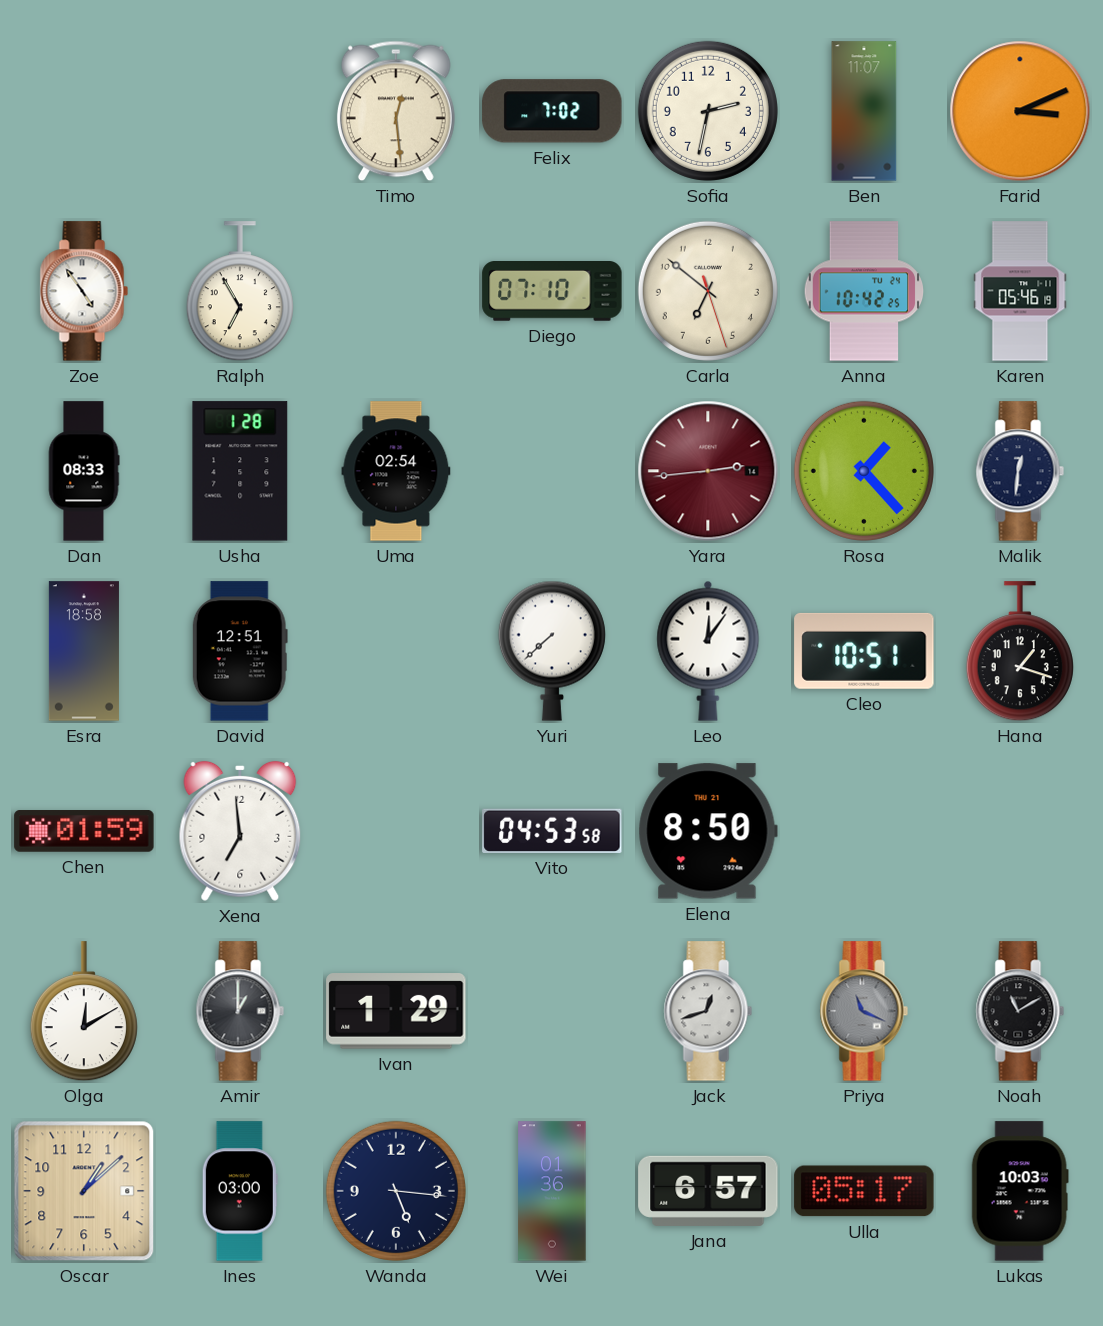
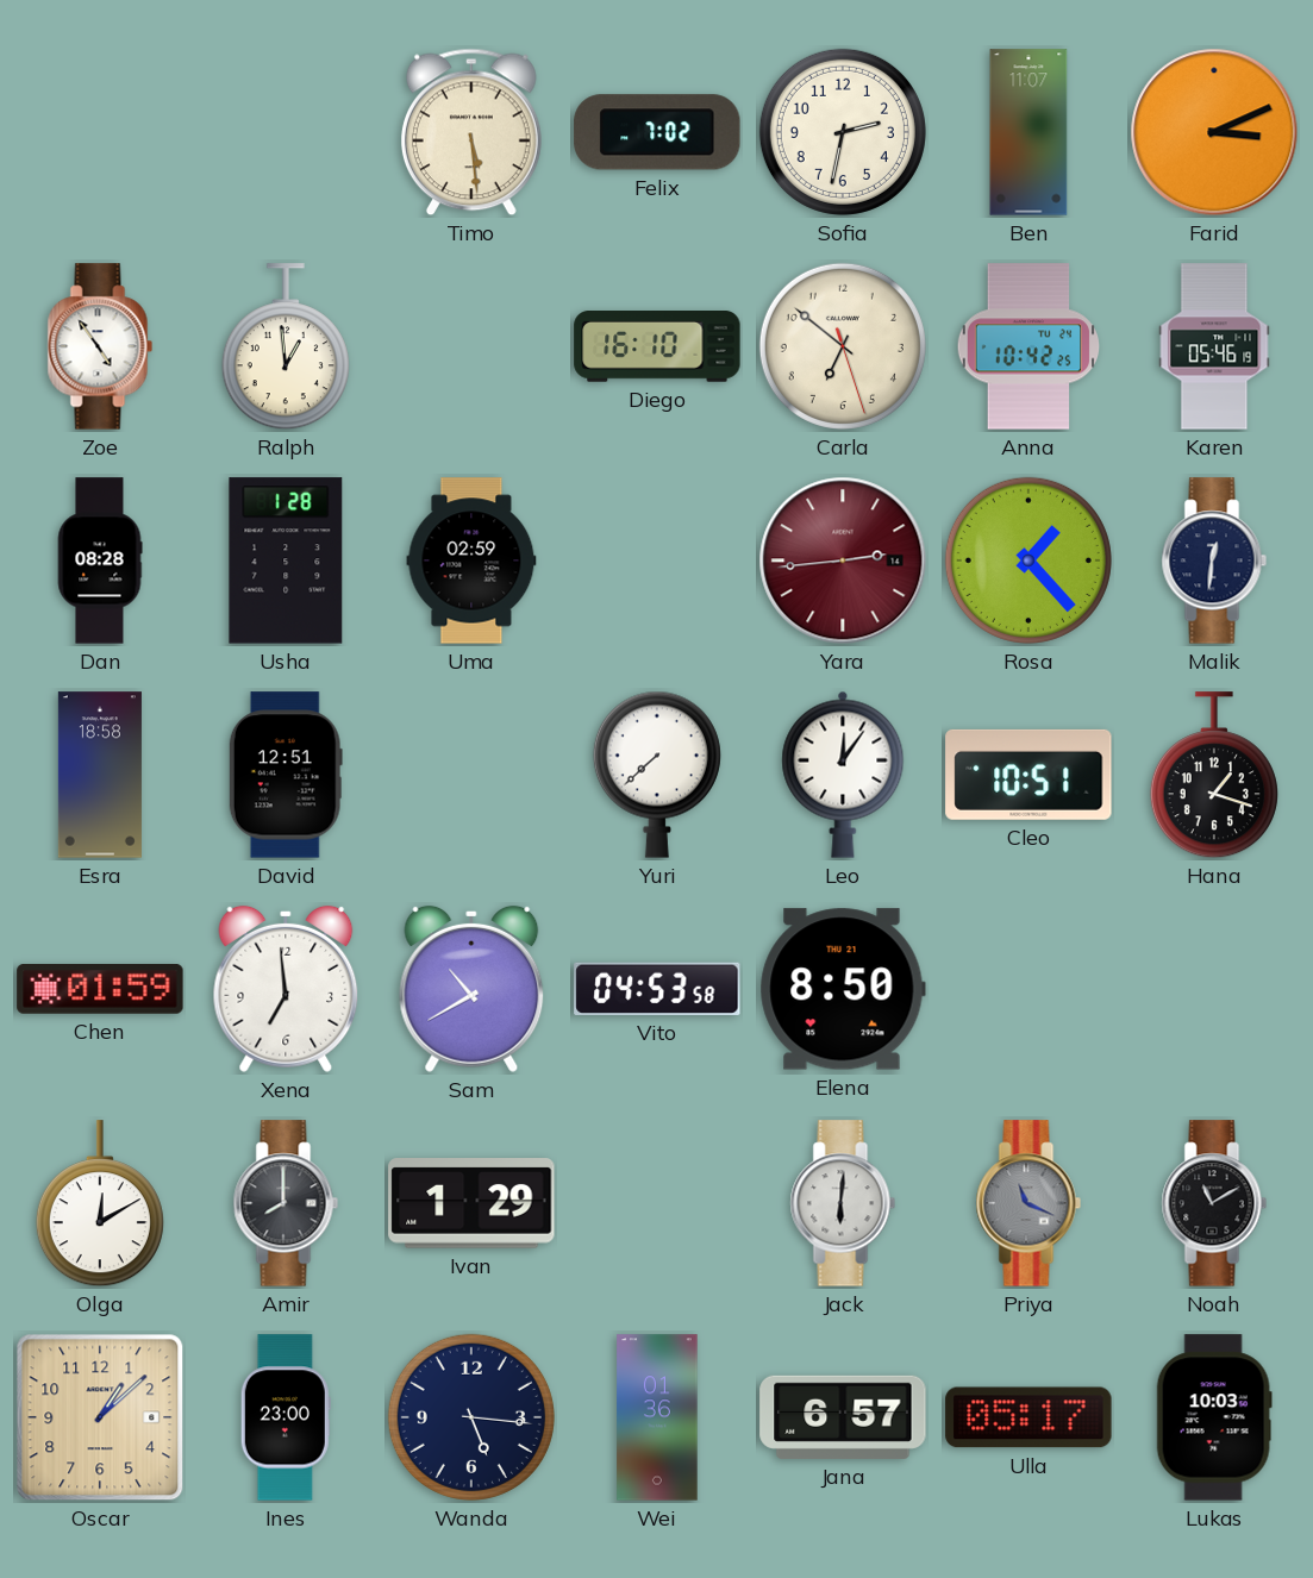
Timo: 12:29 -> 5:29
Ralph: 6:55 -> 12:59
Diego: 07:10 -> 16:10
Dan: 08:33 -> 08:28
Uma: 02:54 -> 02:59
Sam: none -> 10:40
Amir: 1:00 -> 8:00
Jack: 12:42 -> 6:01
Ines: 03:00 -> 23:00
